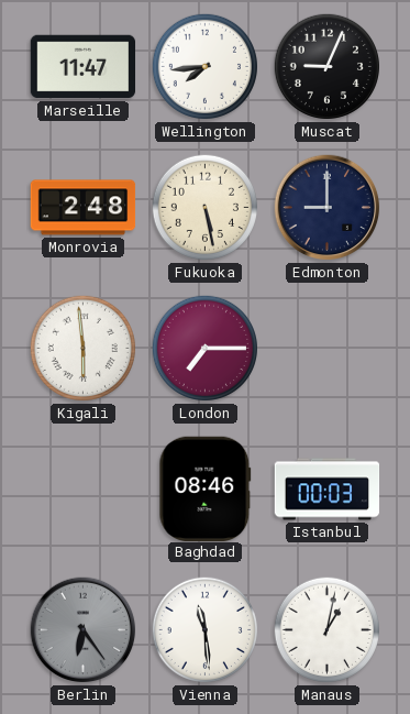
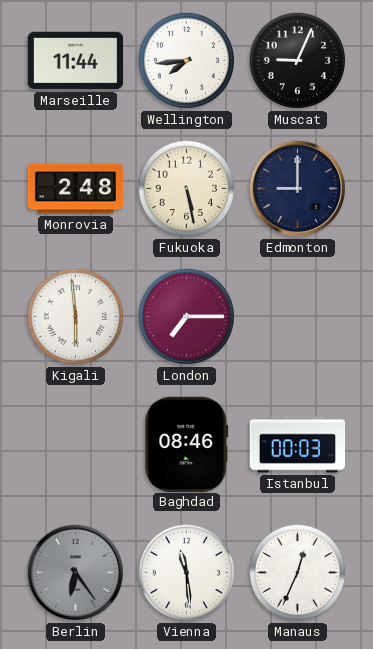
Marseille: 11:47 -> 11:44
Manaus: 1:02 -> 12:34
